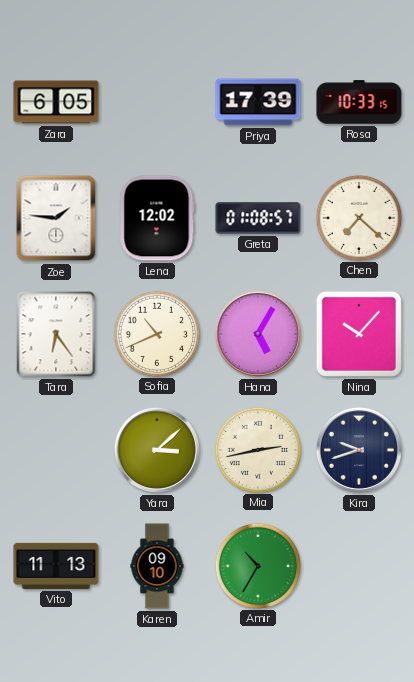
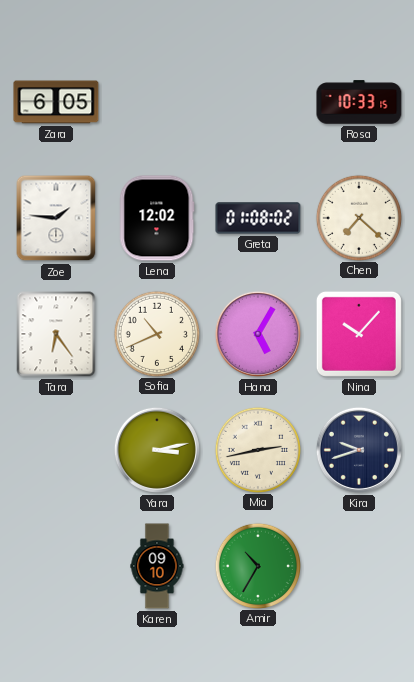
Priya: 17:39 -> none
Greta: 01:08:57 -> 01:08:02
Yara: 3:08 -> 3:13
Vito: 11:13 -> none
